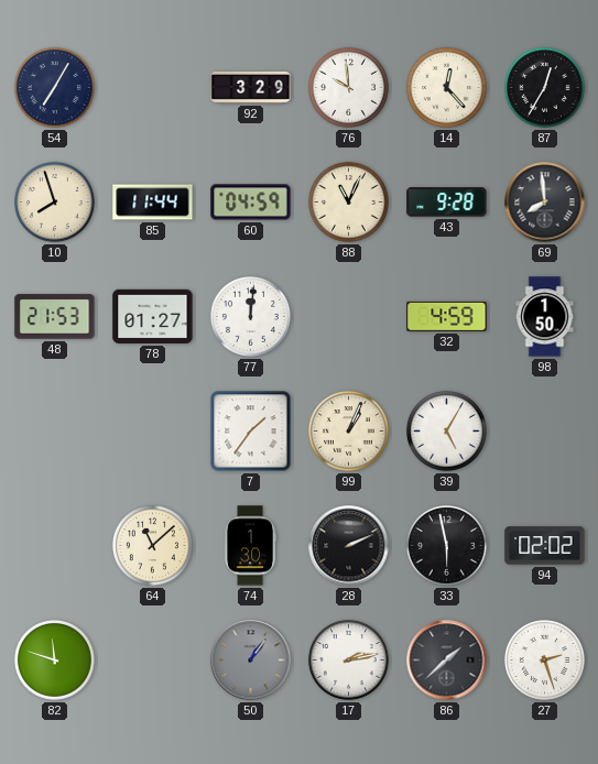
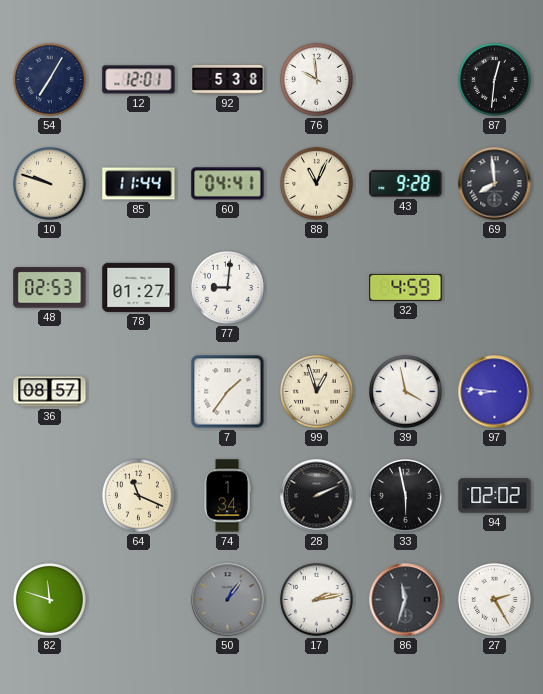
12: none -> 12:01
92: 3:29 -> 5:38
14: 12:23 -> none
87: 12:35 -> 12:31
10: 7:57 -> 9:48
60: 04:59 -> 04:41
48: 21:53 -> 02:53
77: 12:01 -> 9:01
98: 1:50 -> none
36: none -> 08:57
99: 1:04 -> 12:57
39: 5:05 -> 3:58
97: none -> 8:46
64: 11:08 -> 11:19
74: 1:30 -> 1:34
86: 1:38 -> 11:33
27: 2:27 -> 2:25
